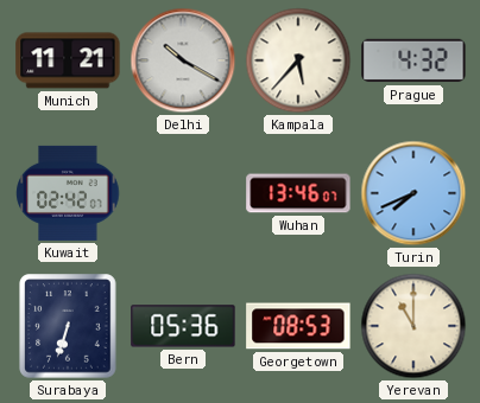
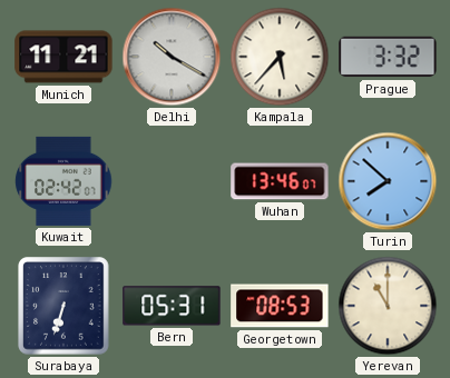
Prague: 4:32 -> 3:32
Turin: 7:41 -> 7:52
Bern: 05:36 -> 05:31
